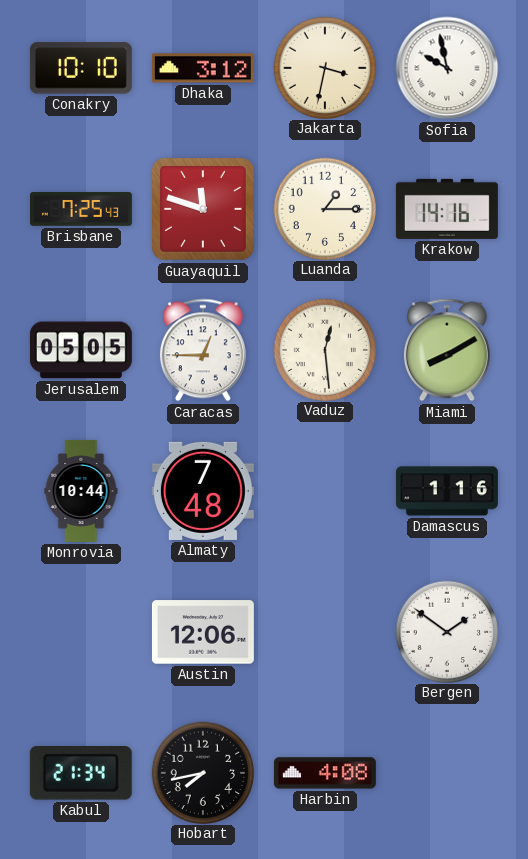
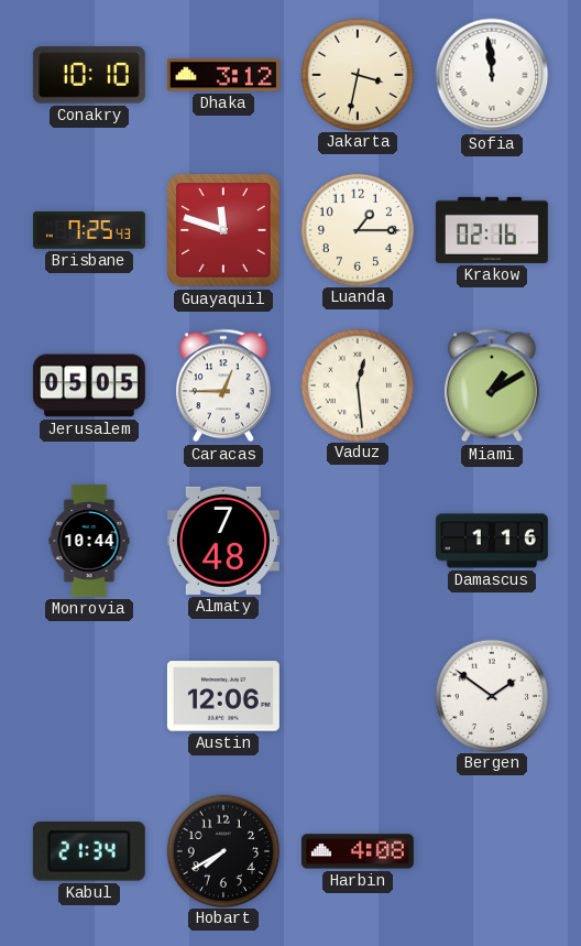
Sofia: 9:58 -> 11:59
Krakow: 14:16 -> 02:16
Miami: 8:10 -> 1:10
Hobart: 7:43 -> 7:40
